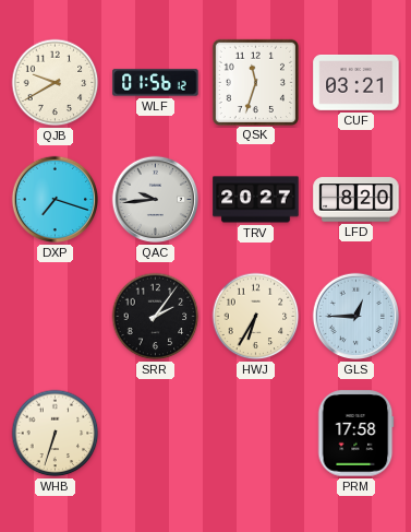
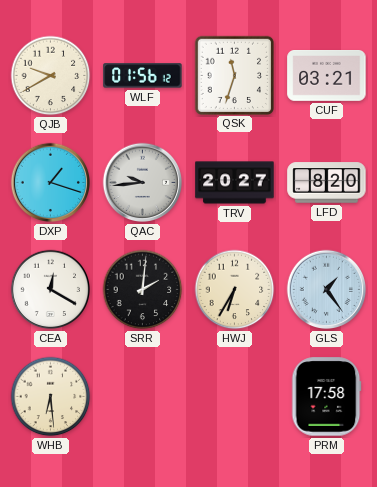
DXP: 7:18 -> 1:18
CEA: none -> 12:20
SRR: 2:06 -> 2:01
GLS: 12:45 -> 1:24
WHB: 6:33 -> 6:29
